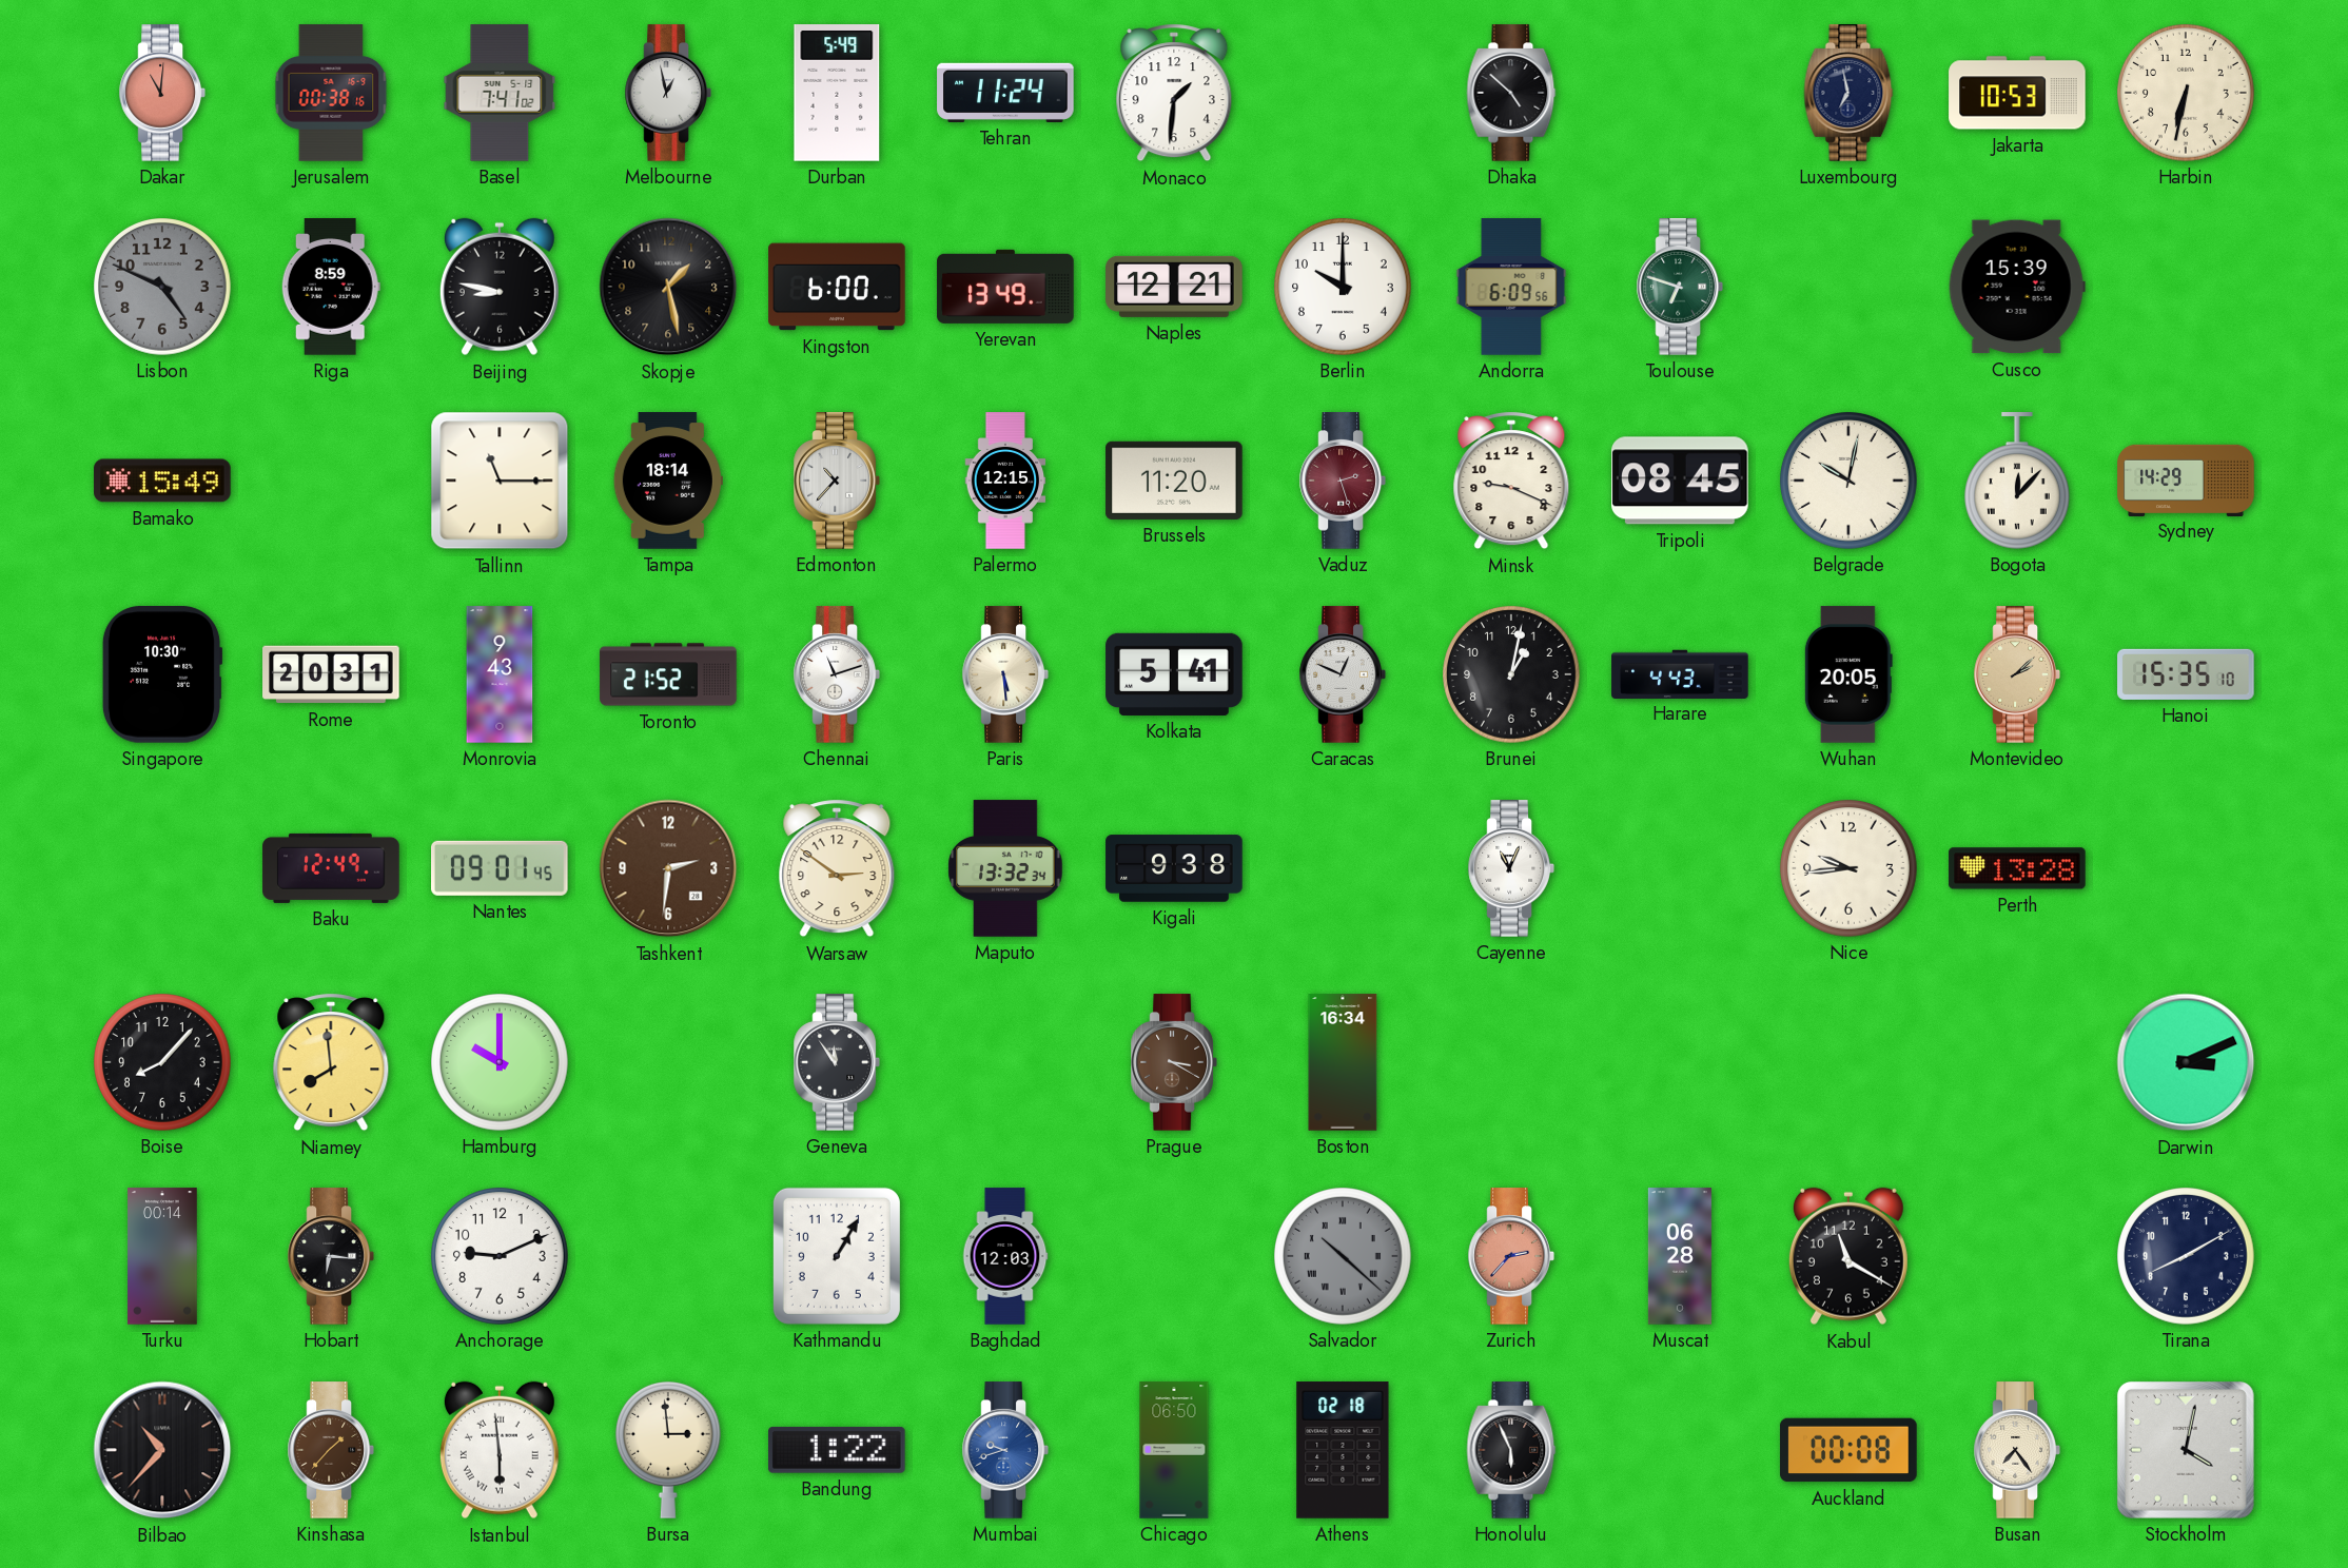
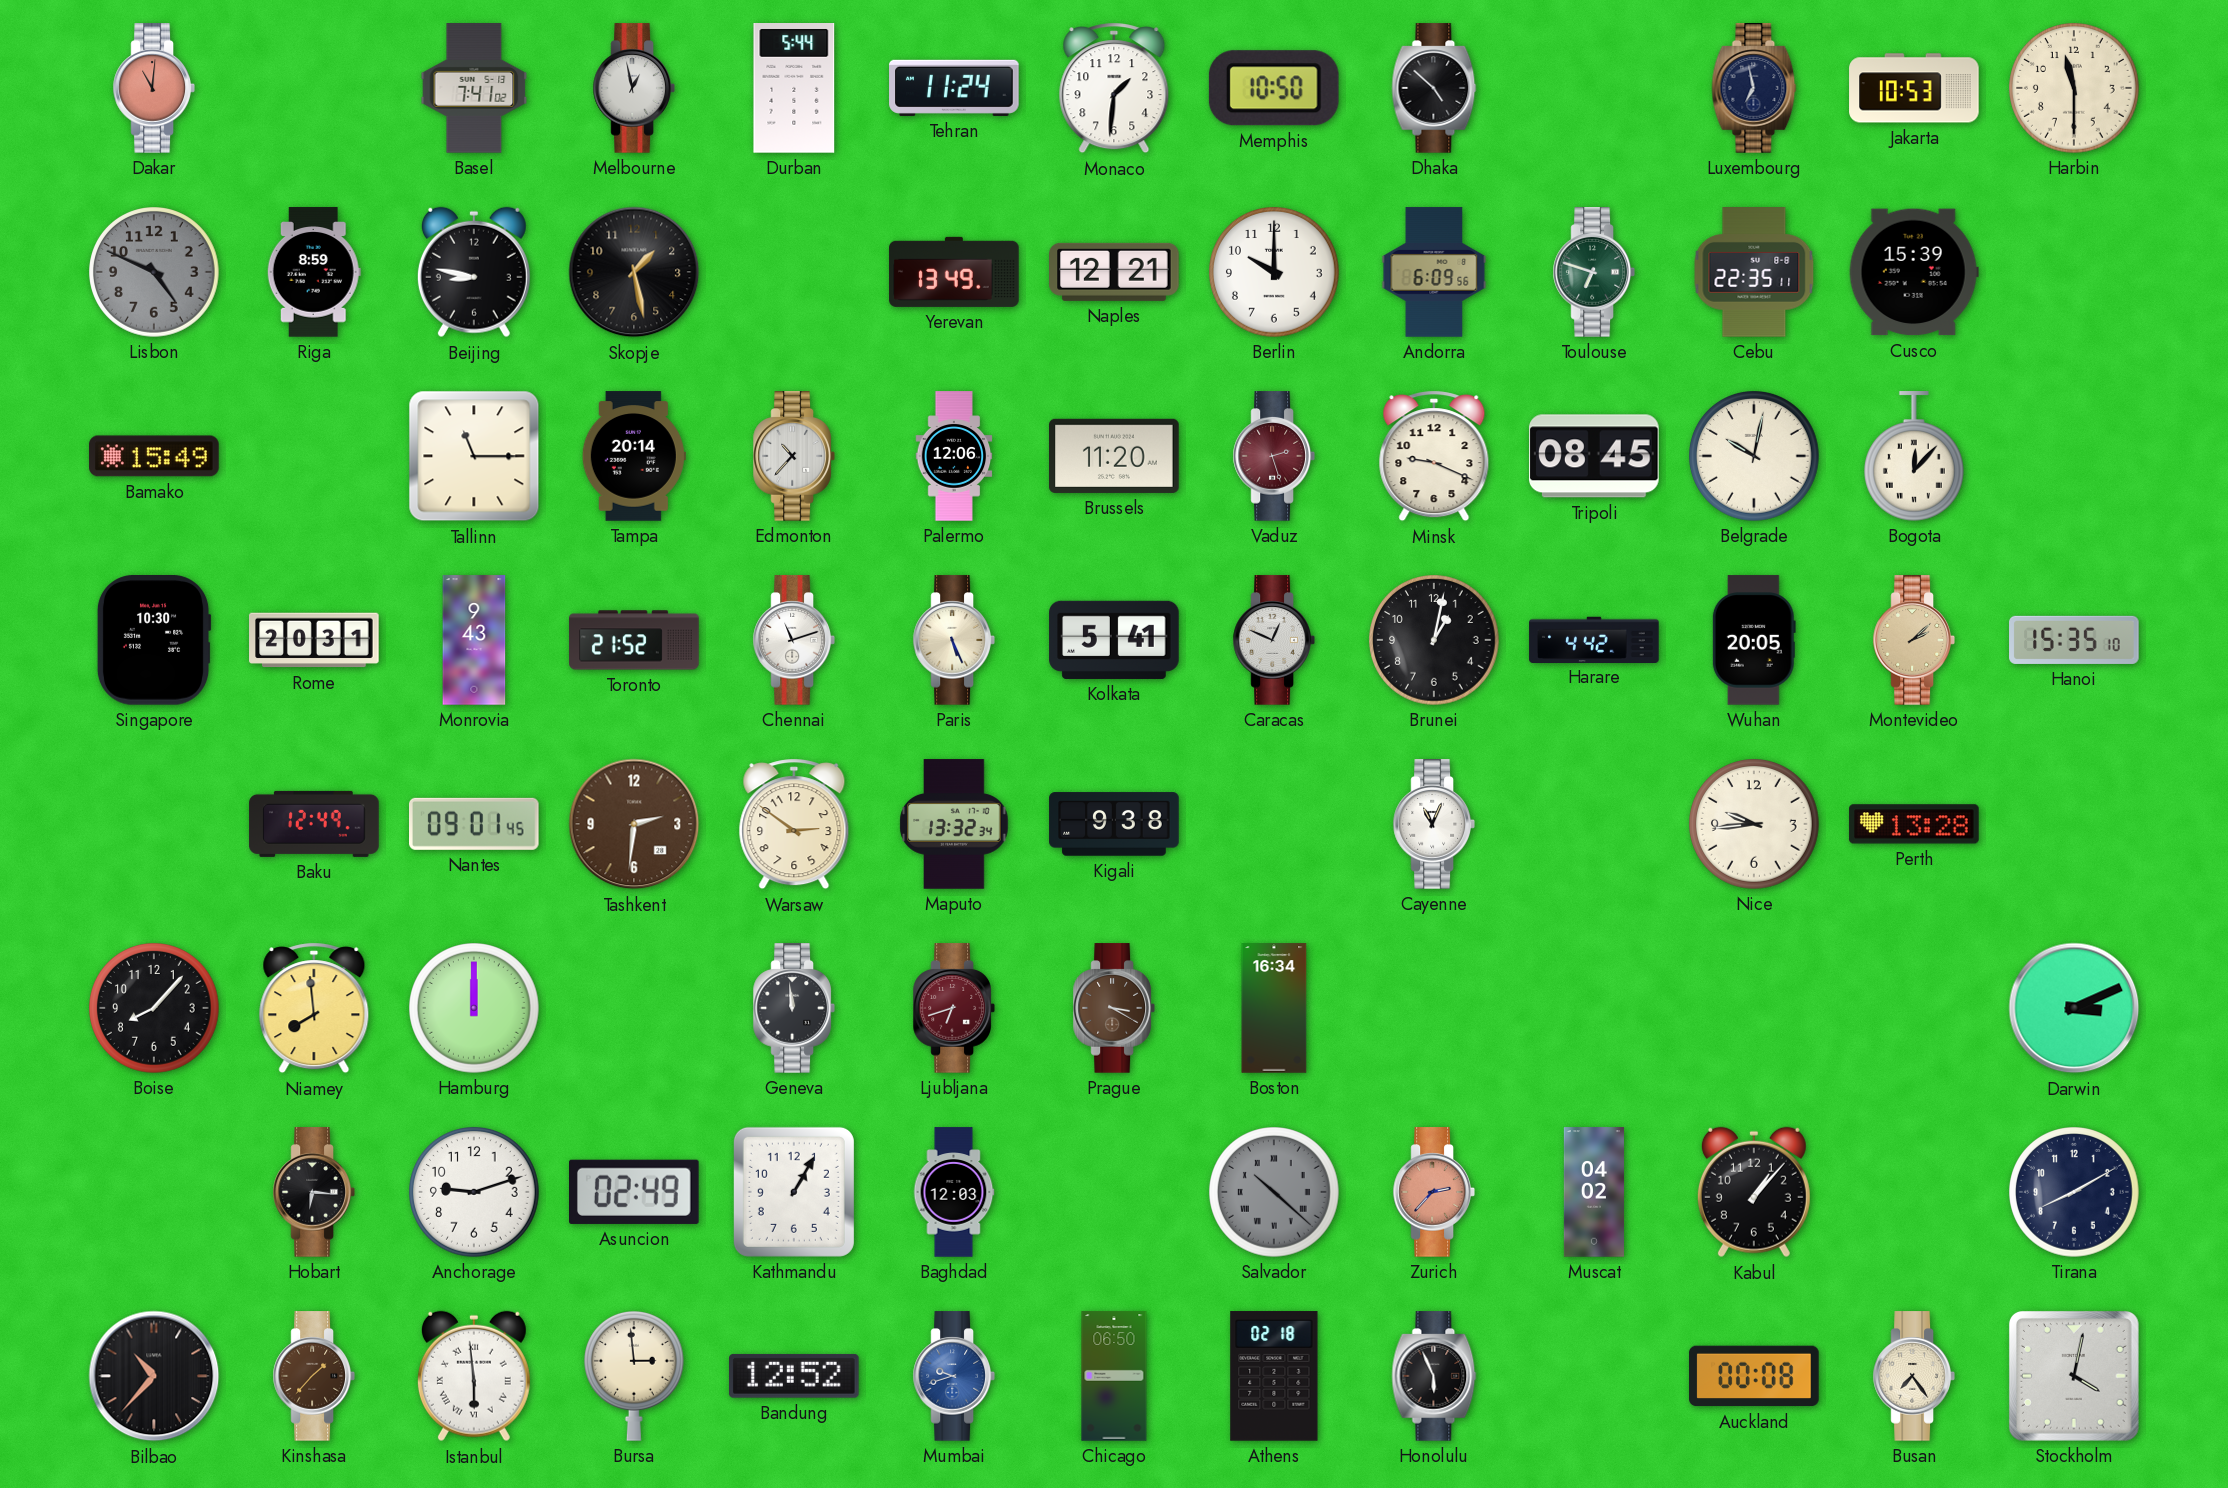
Jerusalem: 00:38 -> none
Durban: 5:49 -> 5:44
Memphis: none -> 10:50
Harbin: 6:32 -> 11:30
Kingston: 6:00 -> none
Cebu: none -> 22:35
Tampa: 18:14 -> 20:14
Palermo: 12:15 -> 12:06
Sydney: 14:29 -> none
Paris: 5:29 -> 5:26
Harare: 4:43 -> 4:42
Hamburg: 10:00 -> 12:00
Geneva: 11:54 -> 11:59
Ljubljana: none -> 6:42
Turku: 00:14 -> none
Anchorage: 9:11 -> 9:12
Asuncion: none -> 02:49
Muscat: 06:28 -> 04:02
Kabul: 11:20 -> 1:07
Bandung: 1:22 -> 12:52
